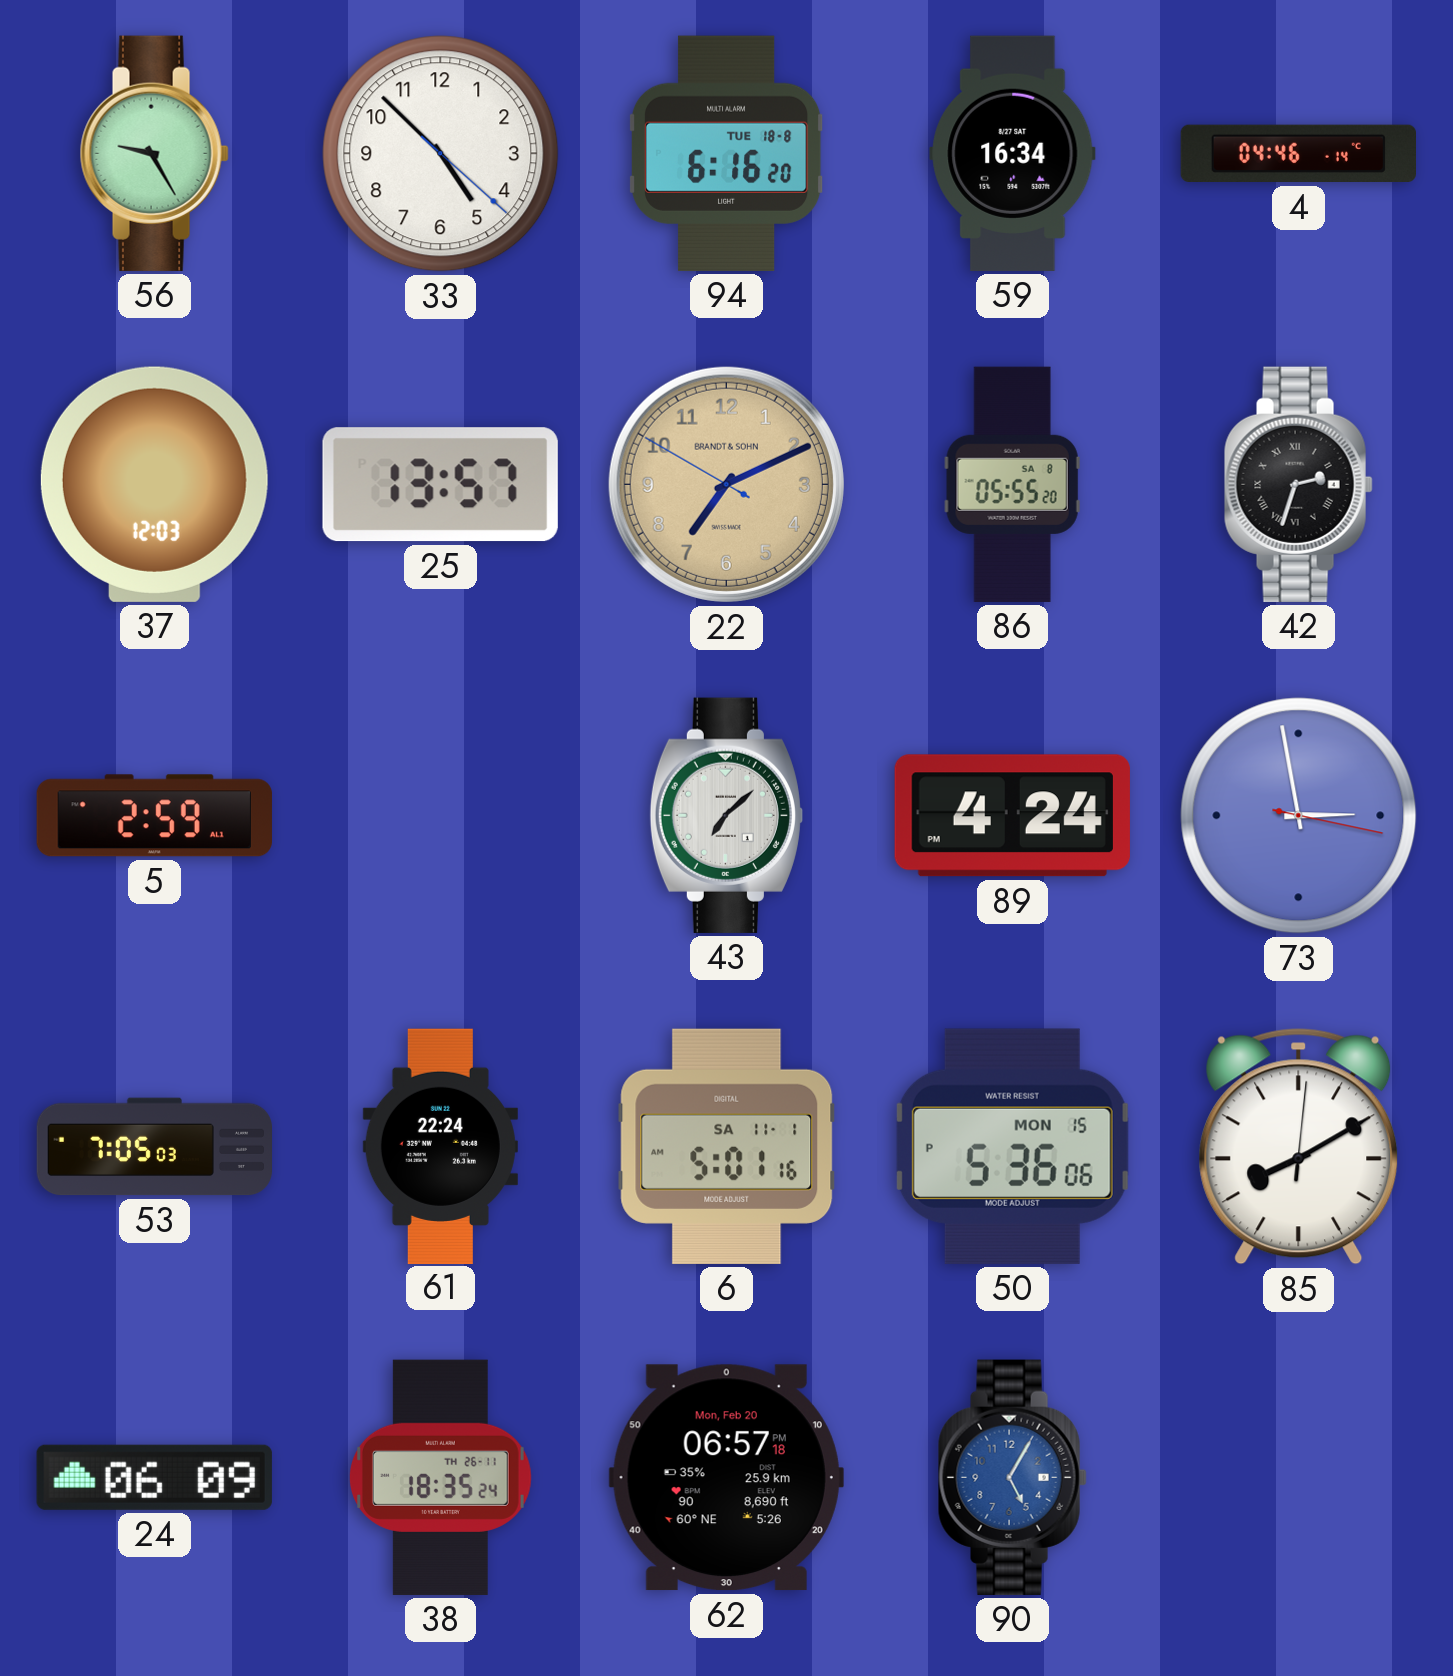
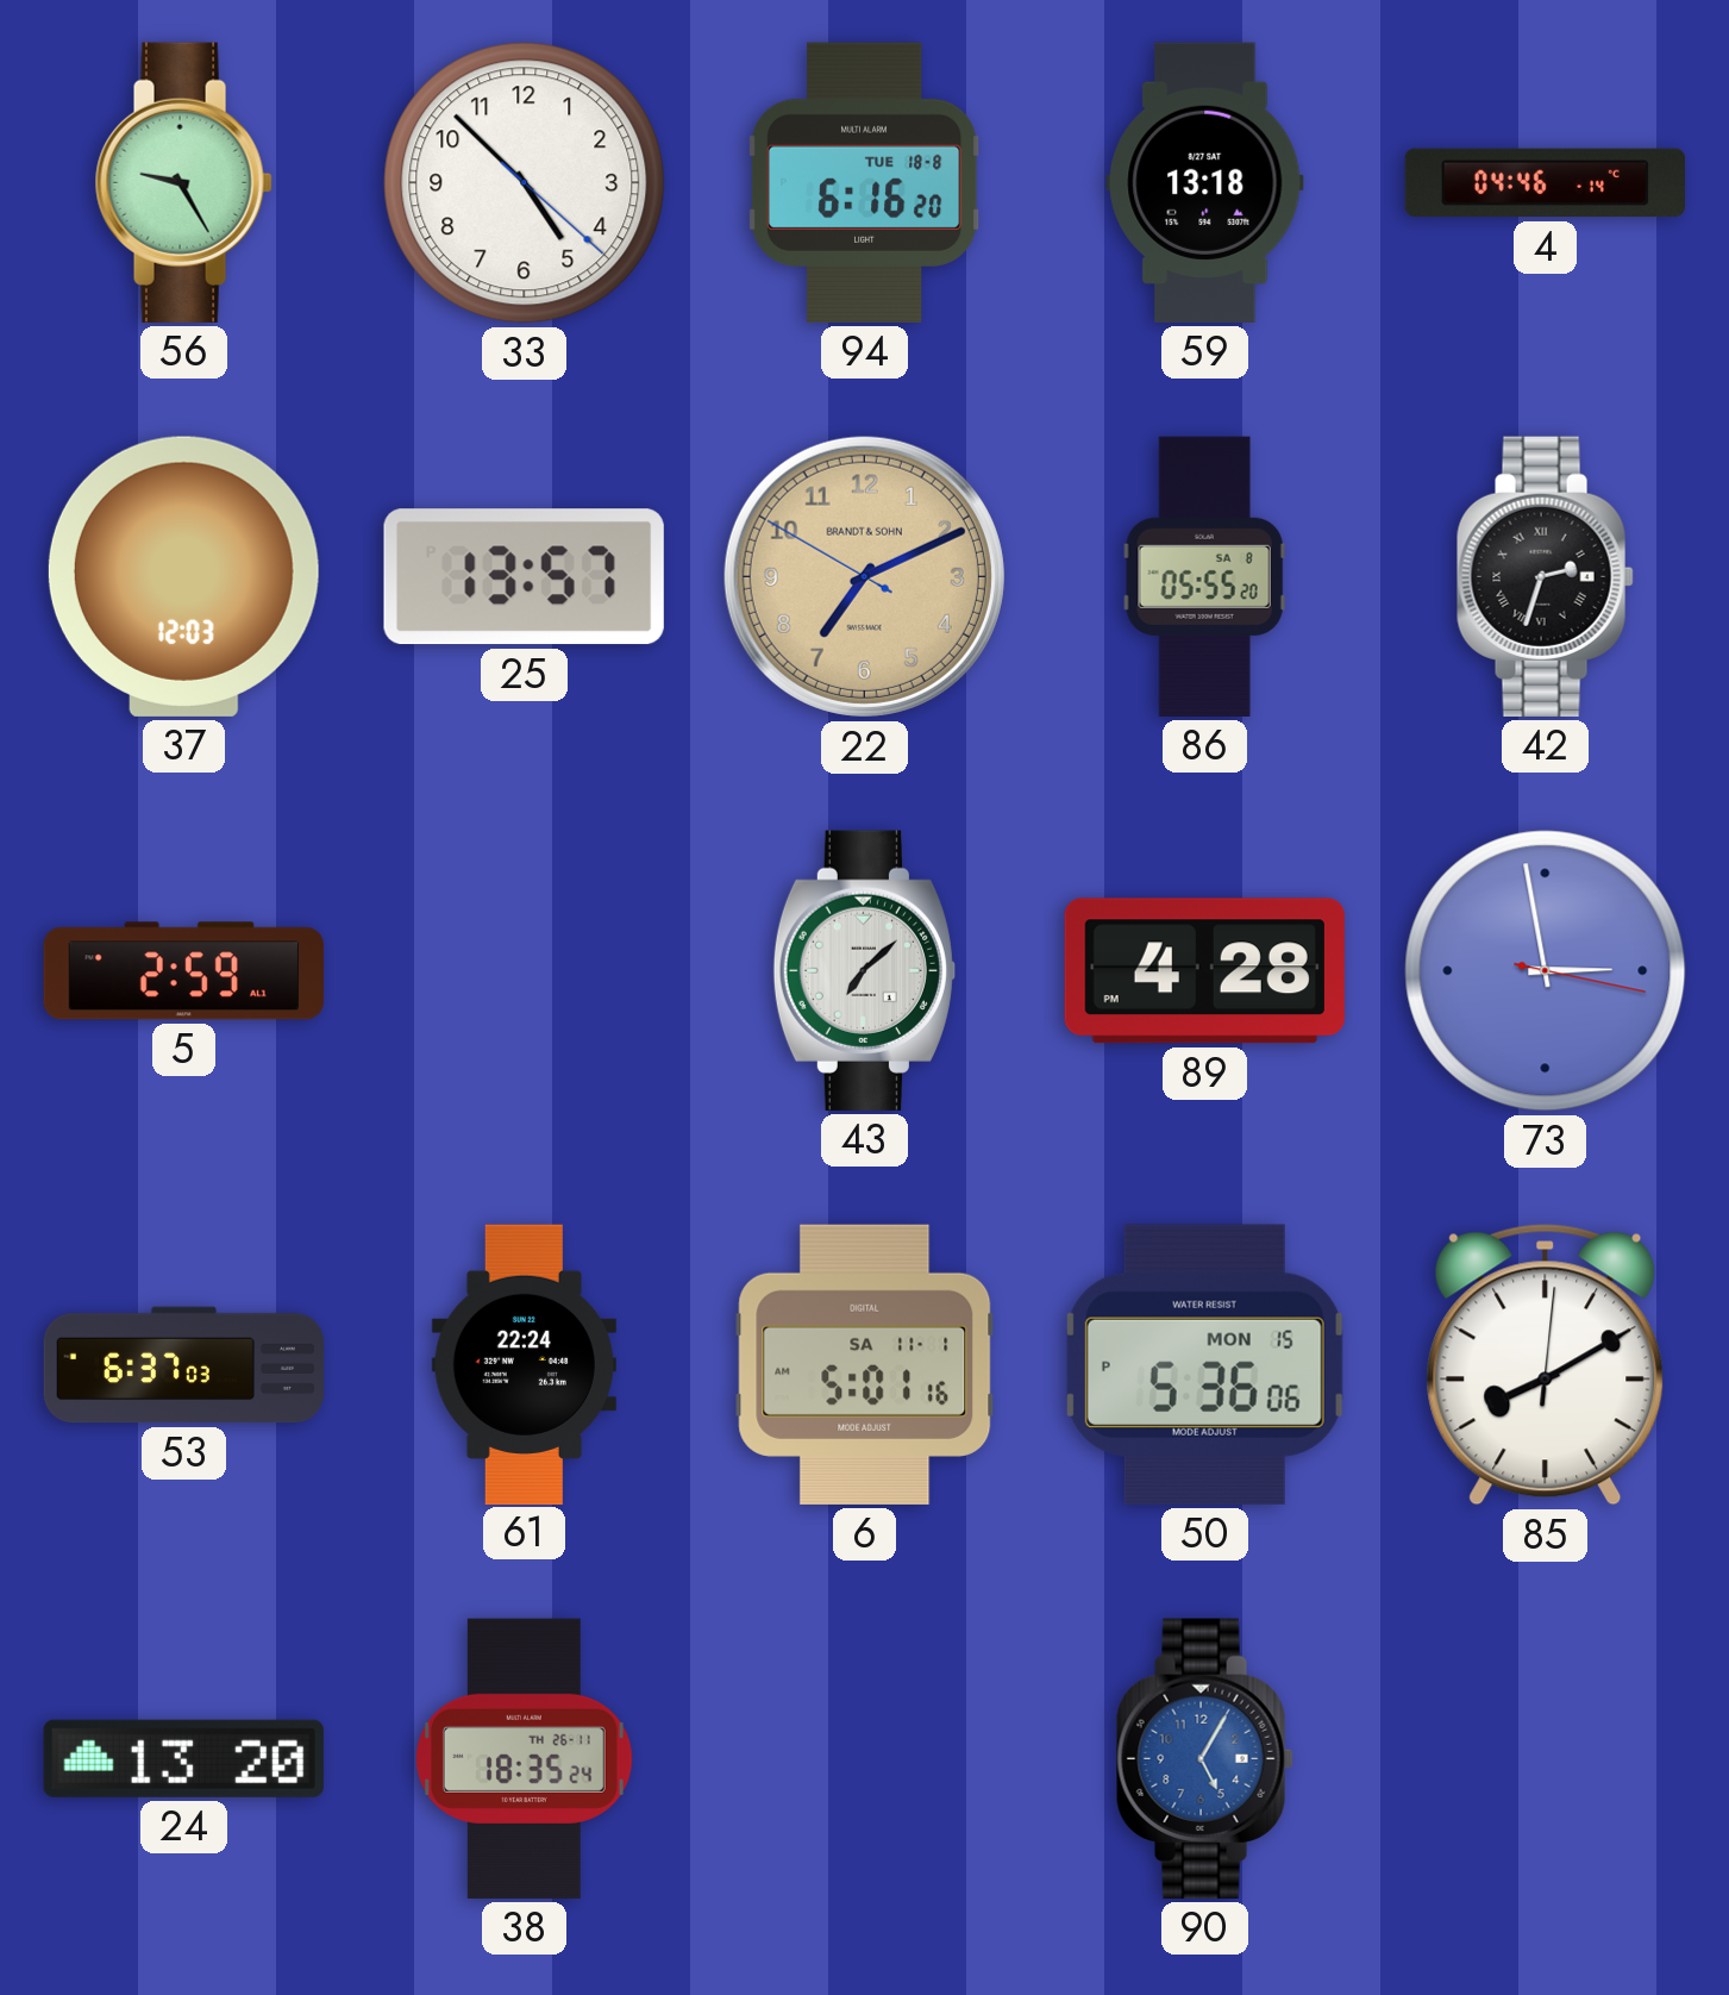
59: 16:34 -> 13:18
89: 4:24 -> 4:28
53: 7:05 -> 6:37
24: 06:09 -> 13:20
62: 06:57 -> none
